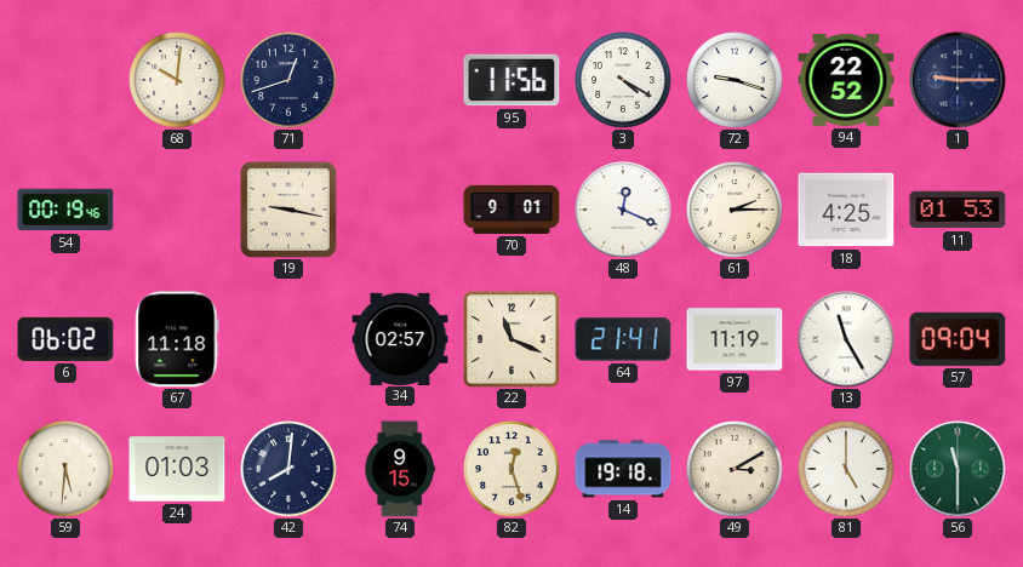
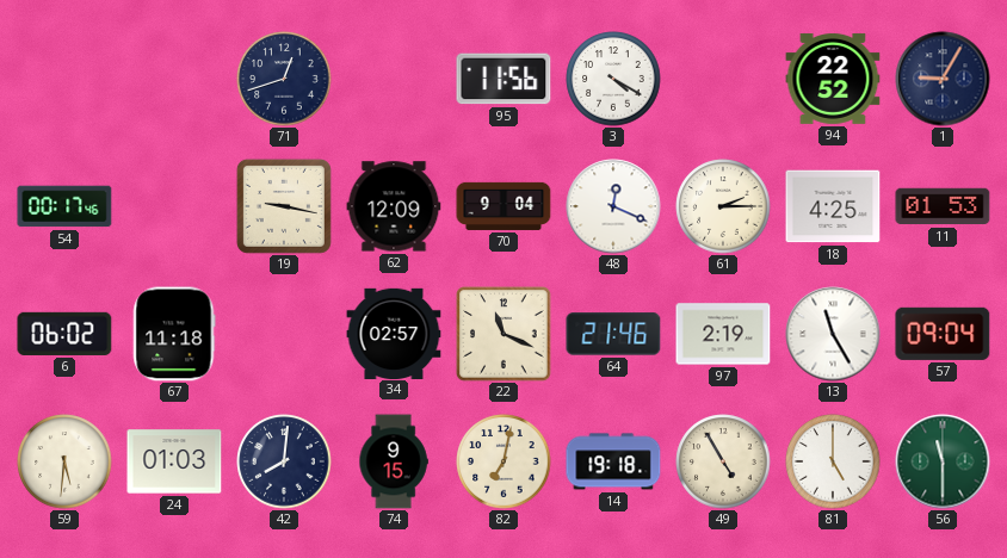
68: 10:01 -> none
72: 9:18 -> none
1: 9:15 -> 9:05
54: 00:19 -> 00:17
62: none -> 12:09
70: 9:01 -> 9:04
64: 21:41 -> 21:46
97: 11:19 -> 2:19
82: 12:27 -> 7:02
49: 3:10 -> 4:55
